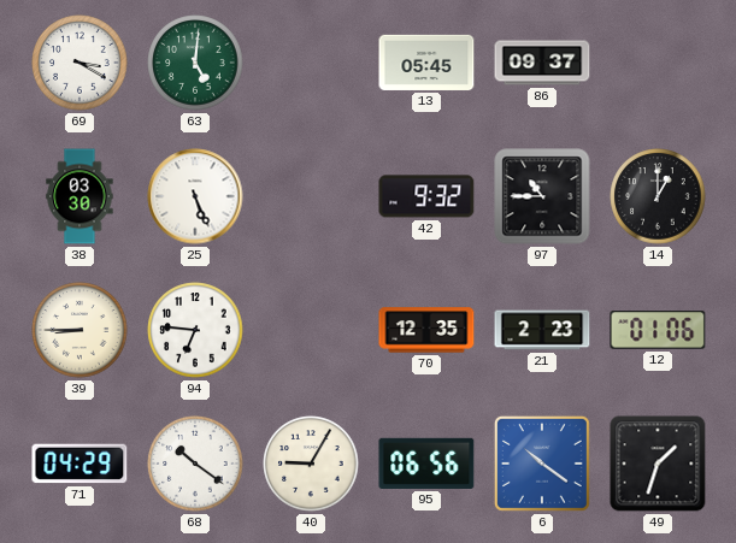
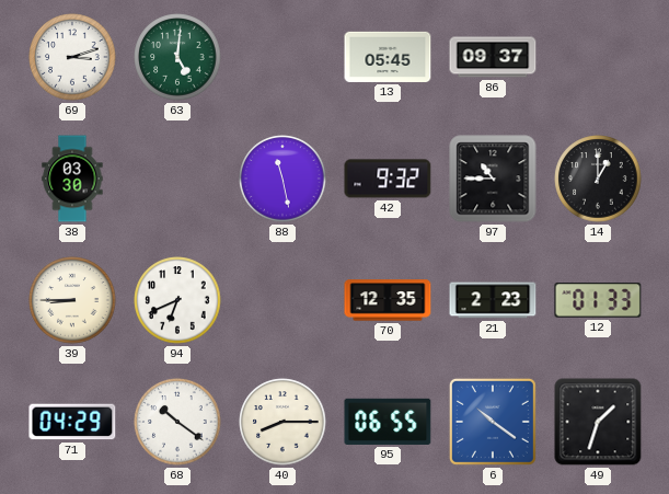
69: 3:20 -> 3:12
25: 5:26 -> none
88: none -> 11:28
94: 6:46 -> 6:41
12: 01:06 -> 01:33
40: 9:05 -> 8:15
95: 06:56 -> 06:55
